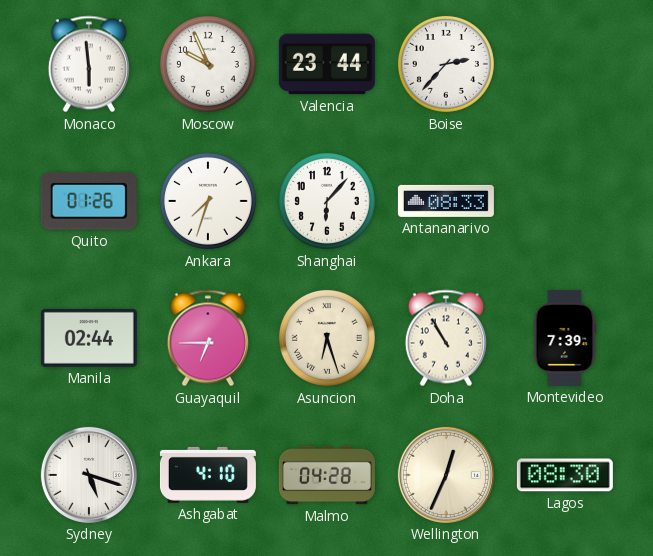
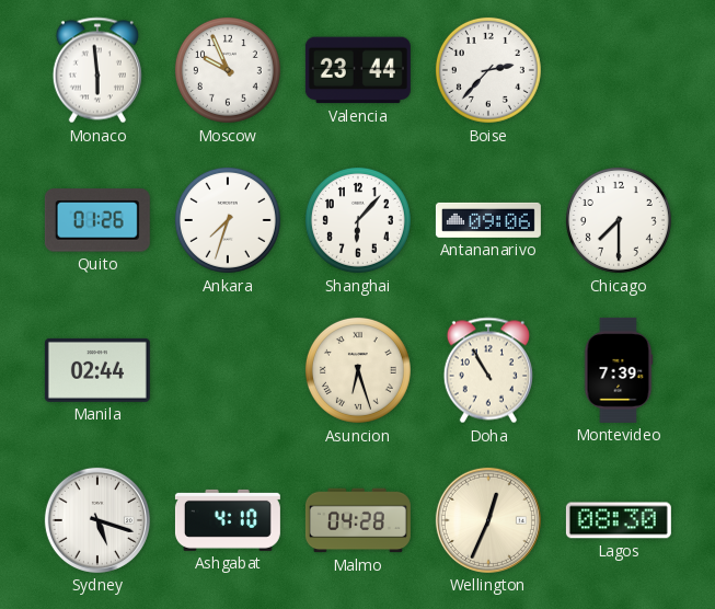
Antananarivo: 08:33 -> 09:06
Chicago: none -> 7:30
Guayaquil: 6:45 -> none
